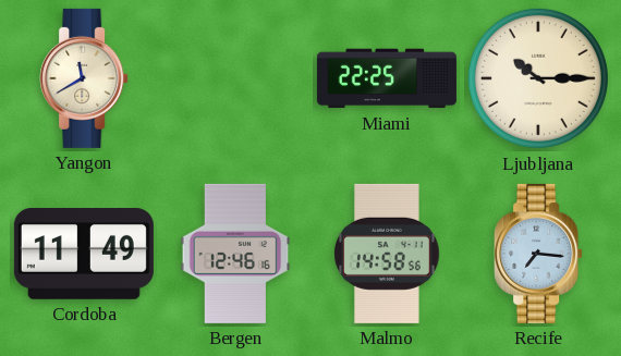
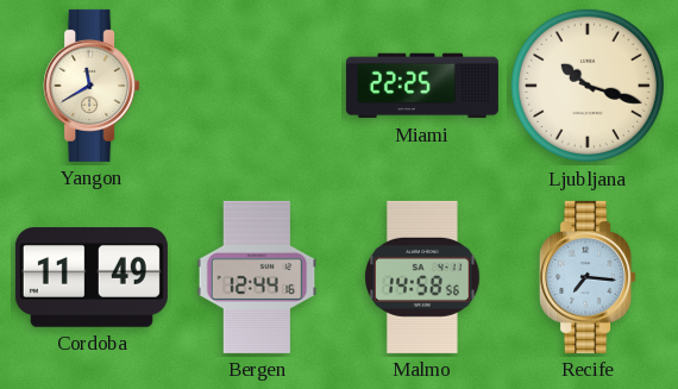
Ljubljana: 10:15 -> 10:18
Bergen: 12:46 -> 12:44
